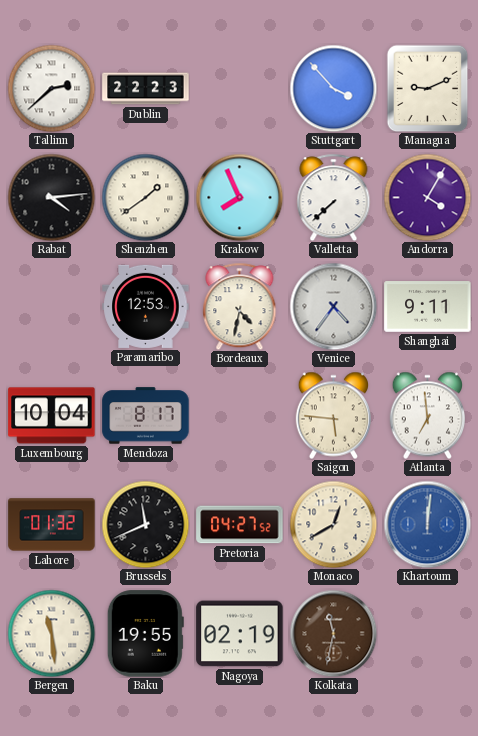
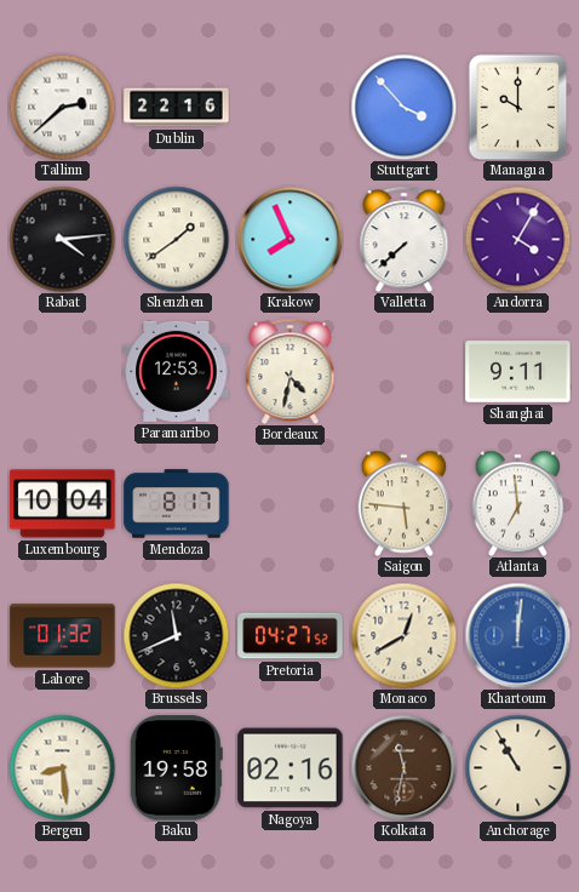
Dublin: 22:23 -> 22:16
Managua: 9:11 -> 10:00
Venice: 4:36 -> none
Bergen: 11:29 -> 8:29
Baku: 19:55 -> 19:58
Nagoya: 02:19 -> 02:16
Anchorage: none -> 10:55
